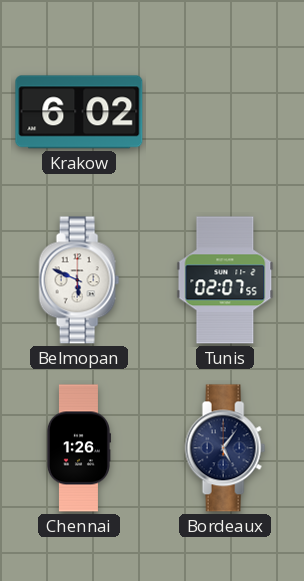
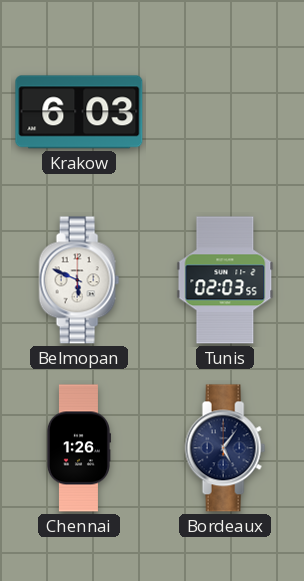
Krakow: 6:02 -> 6:03
Tunis: 02:07 -> 02:03
